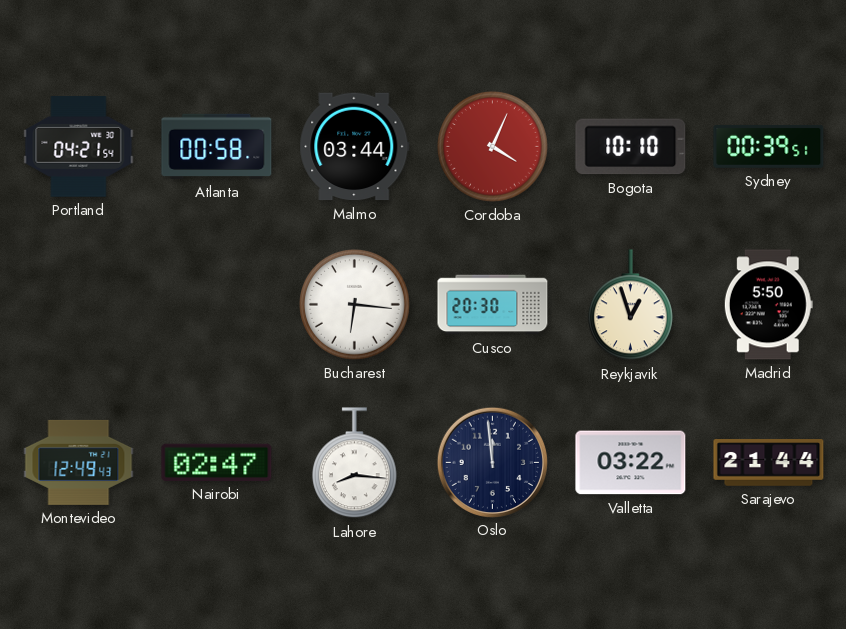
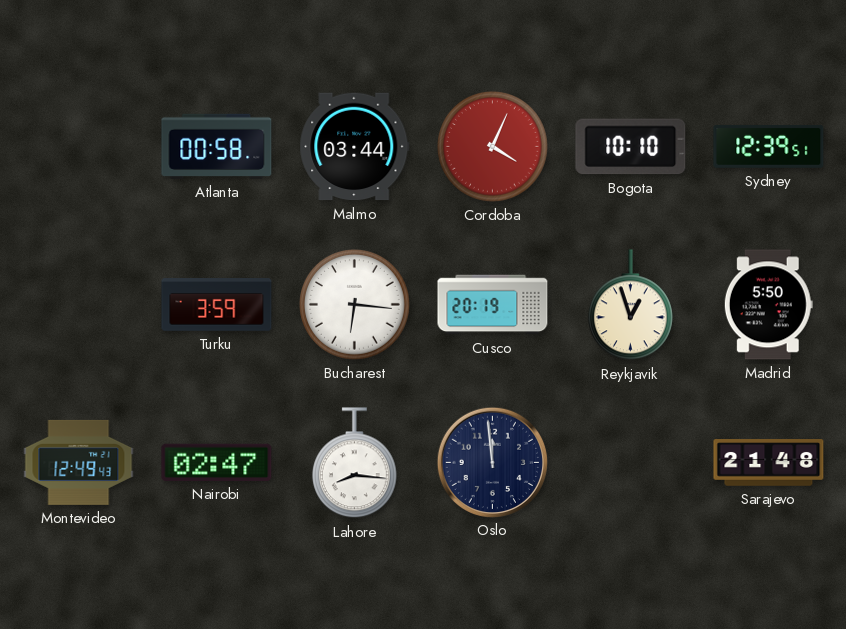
Portland: 04:21 -> none
Sydney: 00:39 -> 12:39
Turku: none -> 3:59
Cusco: 20:30 -> 20:19
Valletta: 03:22 -> none
Sarajevo: 21:44 -> 21:48
